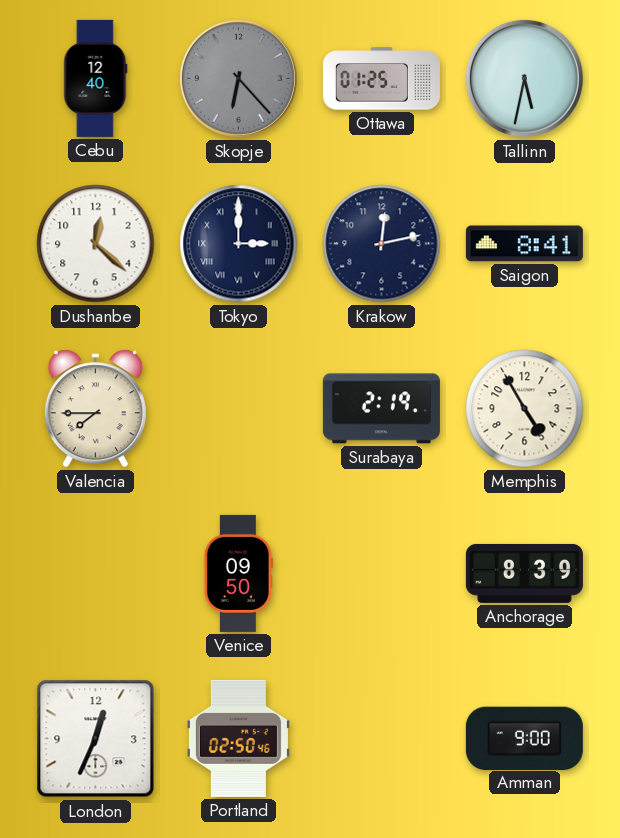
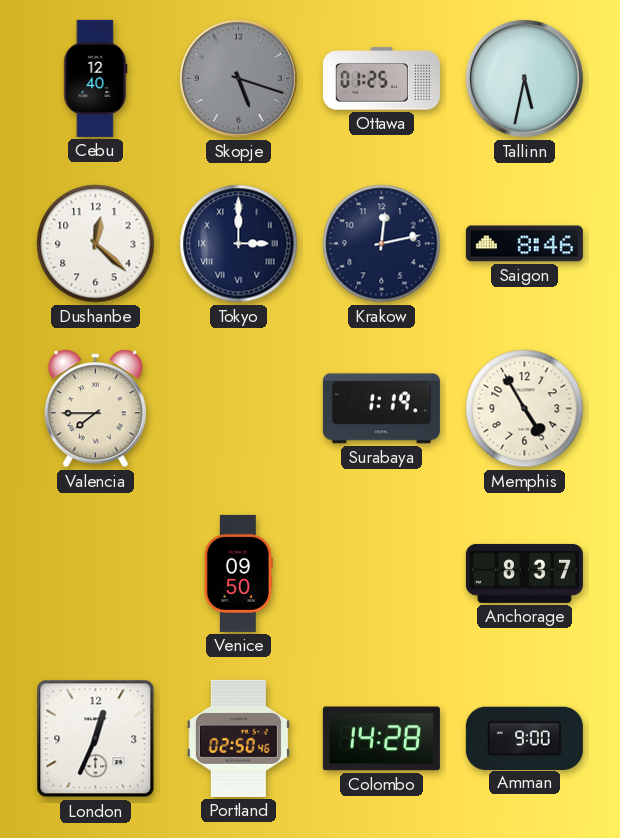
Skopje: 6:23 -> 5:18
Saigon: 8:41 -> 8:46
Surabaya: 2:19 -> 1:19
Anchorage: 8:39 -> 8:37
Colombo: none -> 14:28
